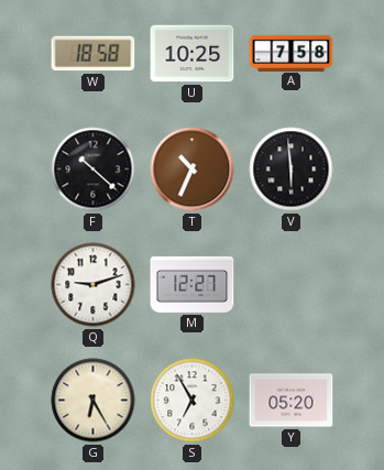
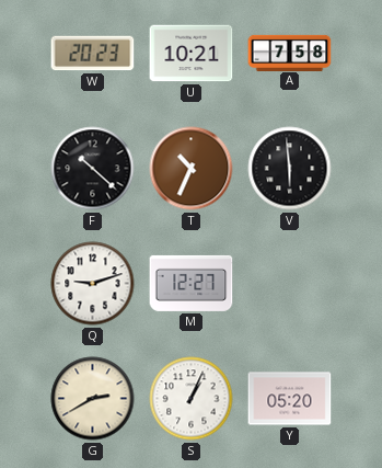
W: 18:58 -> 20:23
U: 10:25 -> 10:21
G: 6:25 -> 2:40
S: 6:55 -> 1:04
